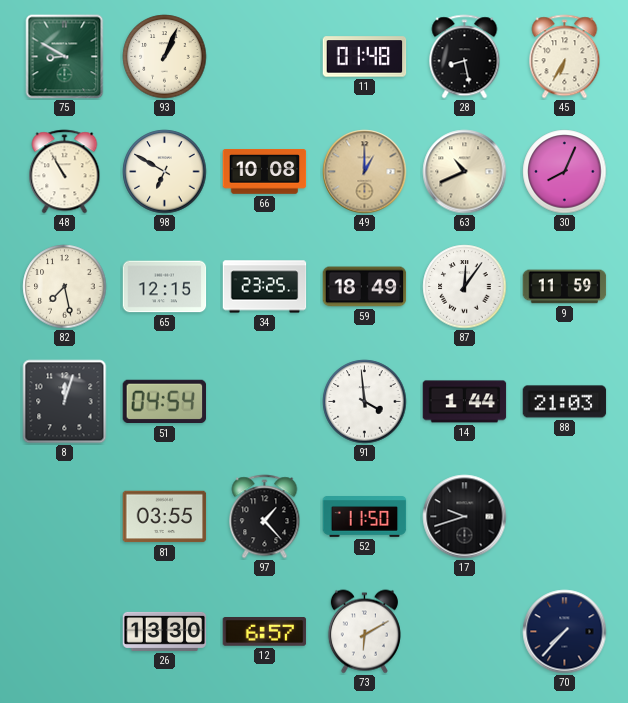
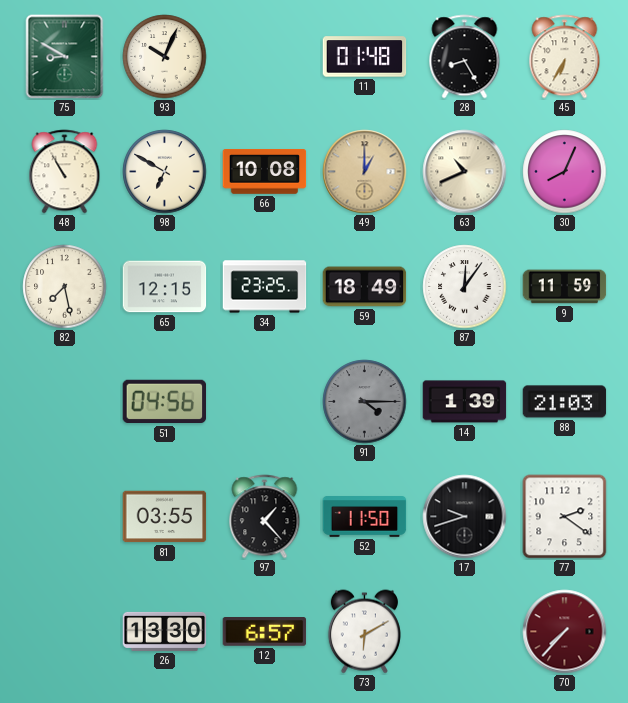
93: 1:04 -> 10:04
28: 8:28 -> 8:25
8: 12:03 -> none
51: 04:54 -> 04:56
91: 3:59 -> 4:15
91 dial: white -> grey
14: 1:44 -> 1:39
77: none -> 2:21
70 dial: navy -> burgundy
